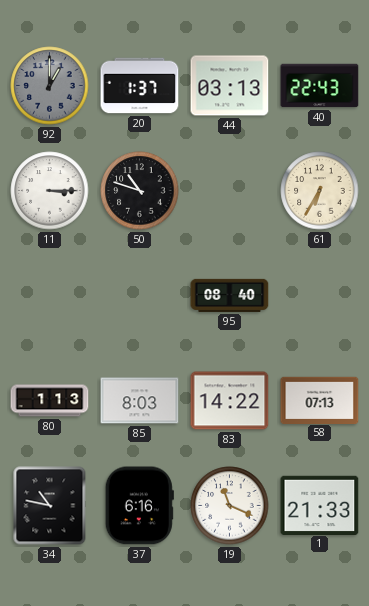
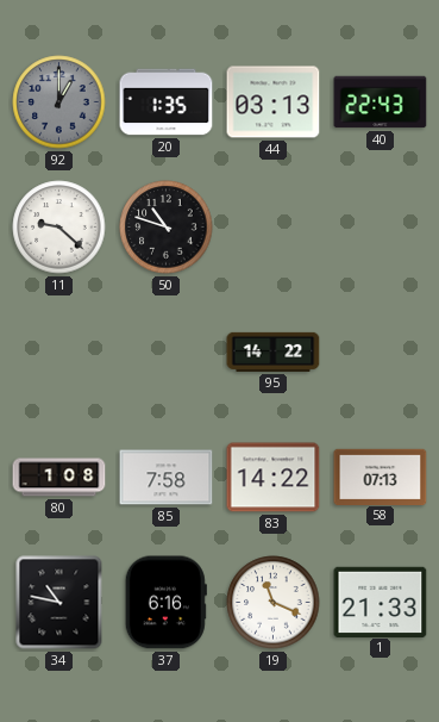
20: 1:37 -> 1:35
11: 3:15 -> 9:22
61: 6:35 -> none
95: 08:40 -> 14:22
80: 1:13 -> 1:08
85: 8:03 -> 7:58
